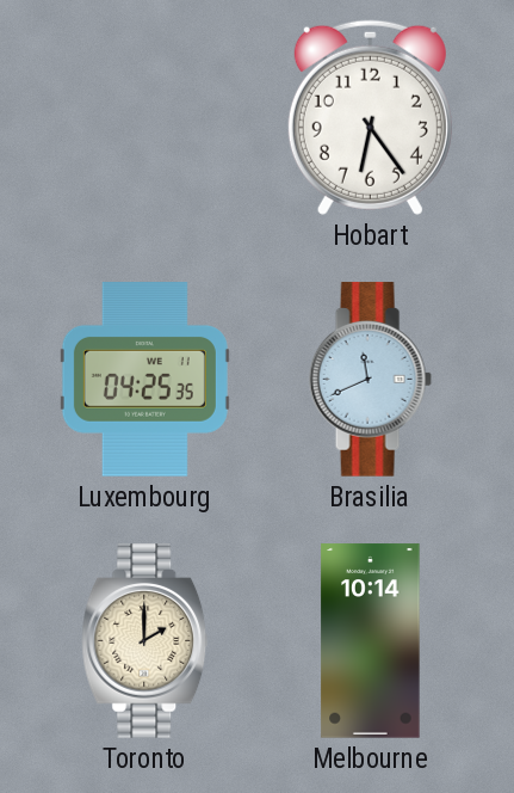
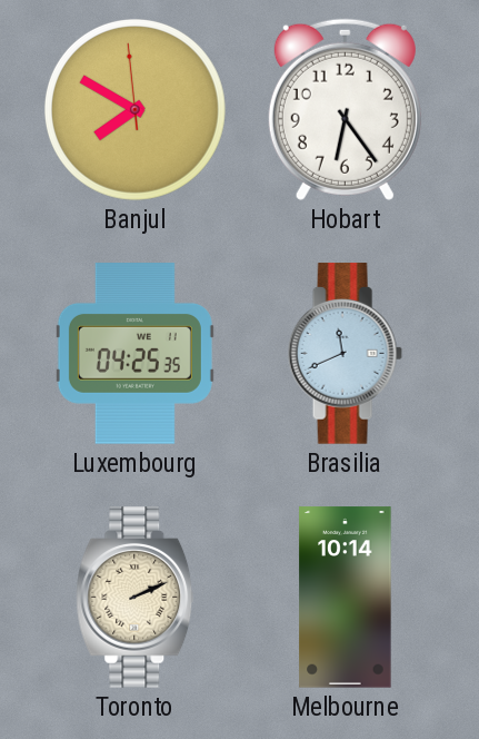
Banjul: none -> 7:49
Toronto: 2:00 -> 2:11
